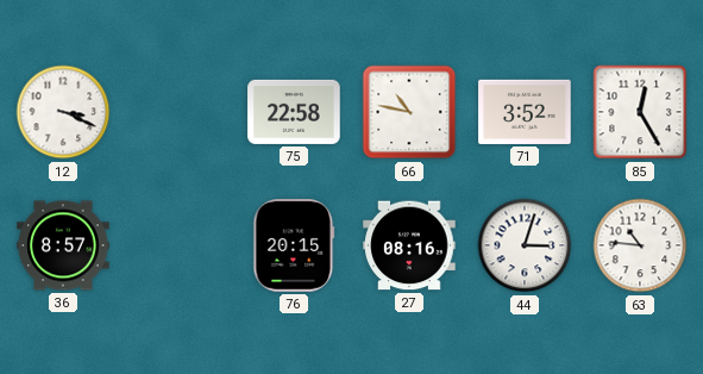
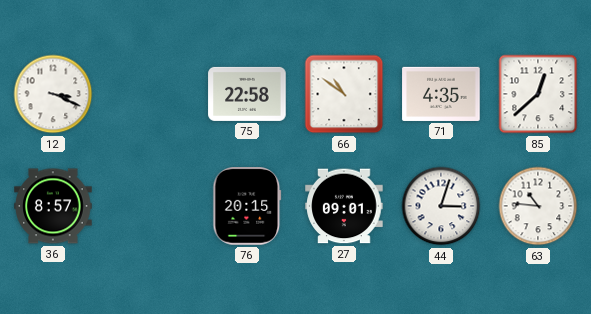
66: 10:47 -> 10:51
71: 3:52 -> 4:35
85: 12:25 -> 12:38
27: 08:16 -> 09:01
